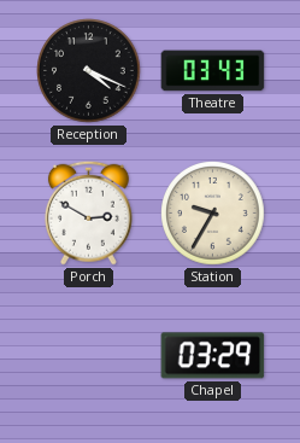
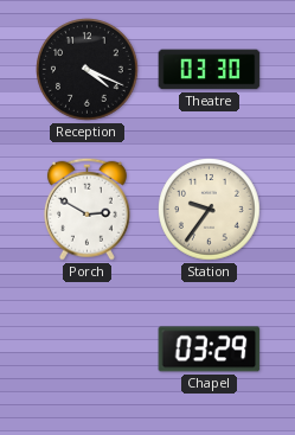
Theatre: 03:43 -> 03:30
Station: 9:35 -> 9:36
